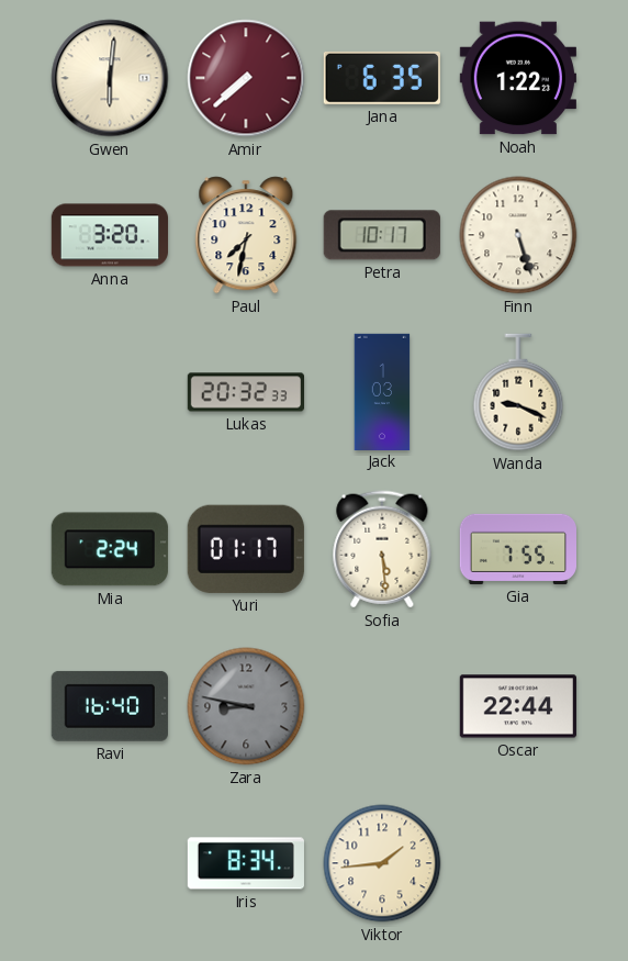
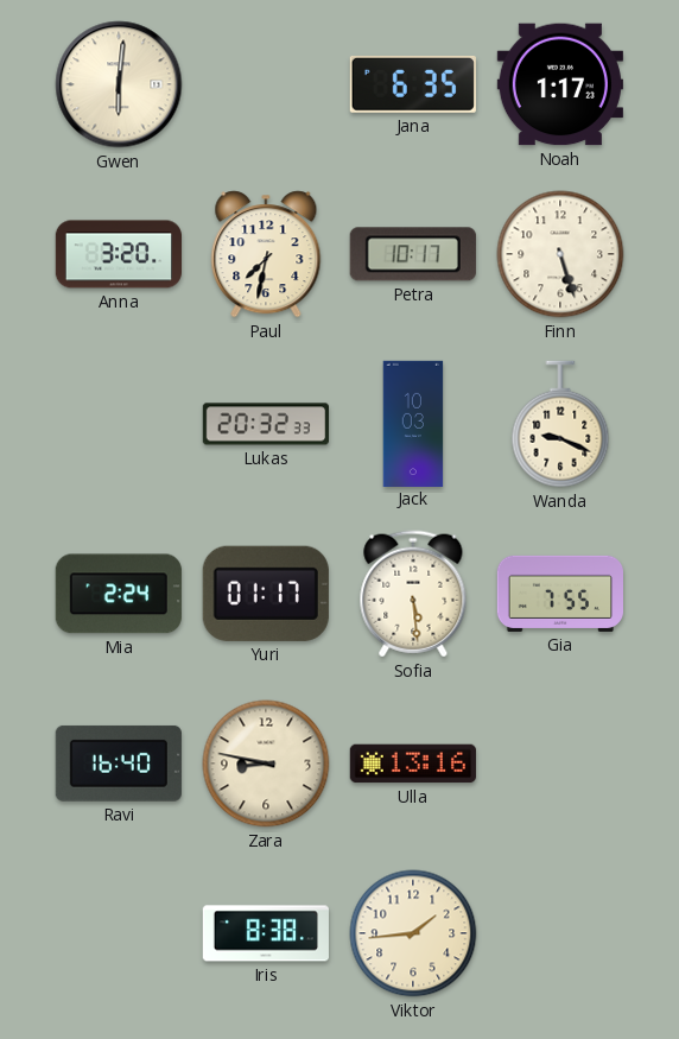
Amir: 7:38 -> none
Noah: 1:22 -> 1:17
Jack: 1:03 -> 10:03
Zara dial: grey -> cream
Ulla: none -> 13:16
Oscar: 22:44 -> none
Iris: 8:34 -> 8:38
